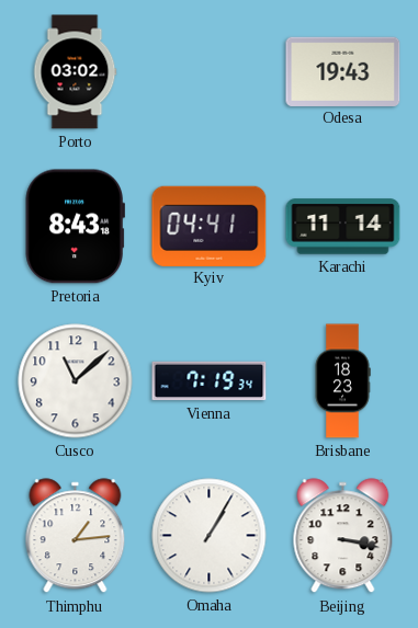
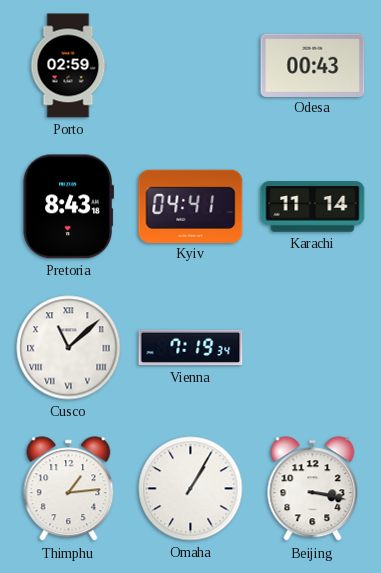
Porto: 03:02 -> 02:59
Odesa: 19:43 -> 00:43
Cusco numerals: Arabic -> Roman
Brisbane: 18:23 -> none
